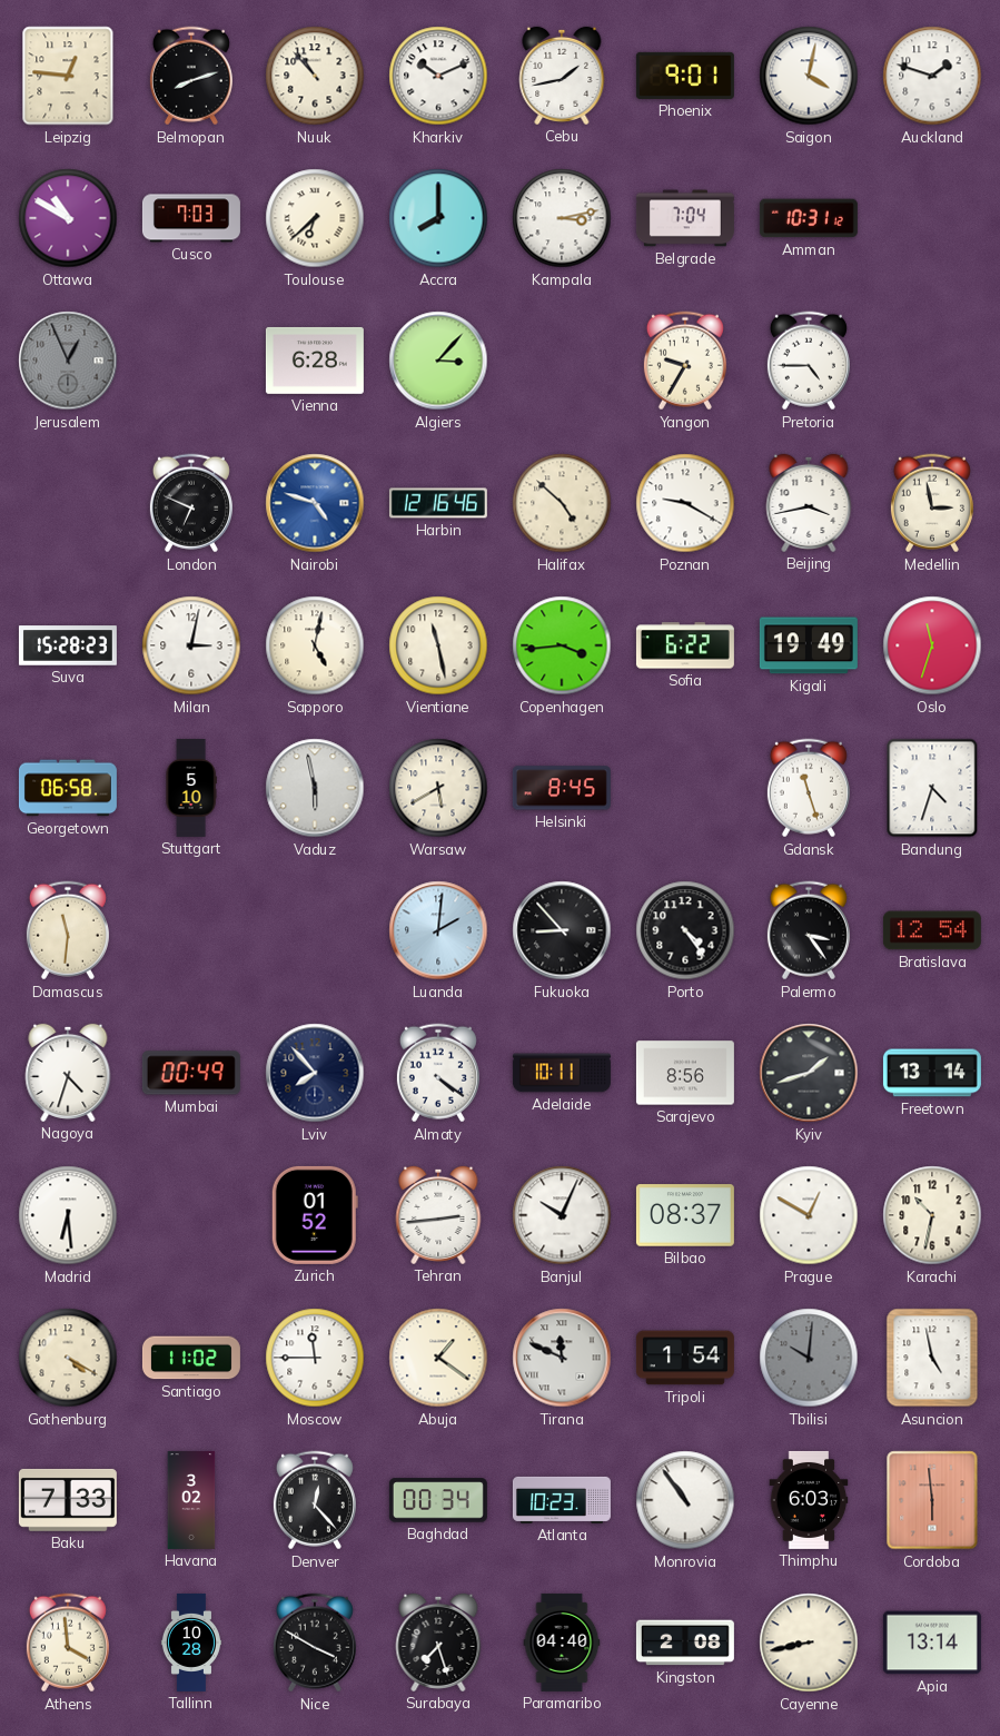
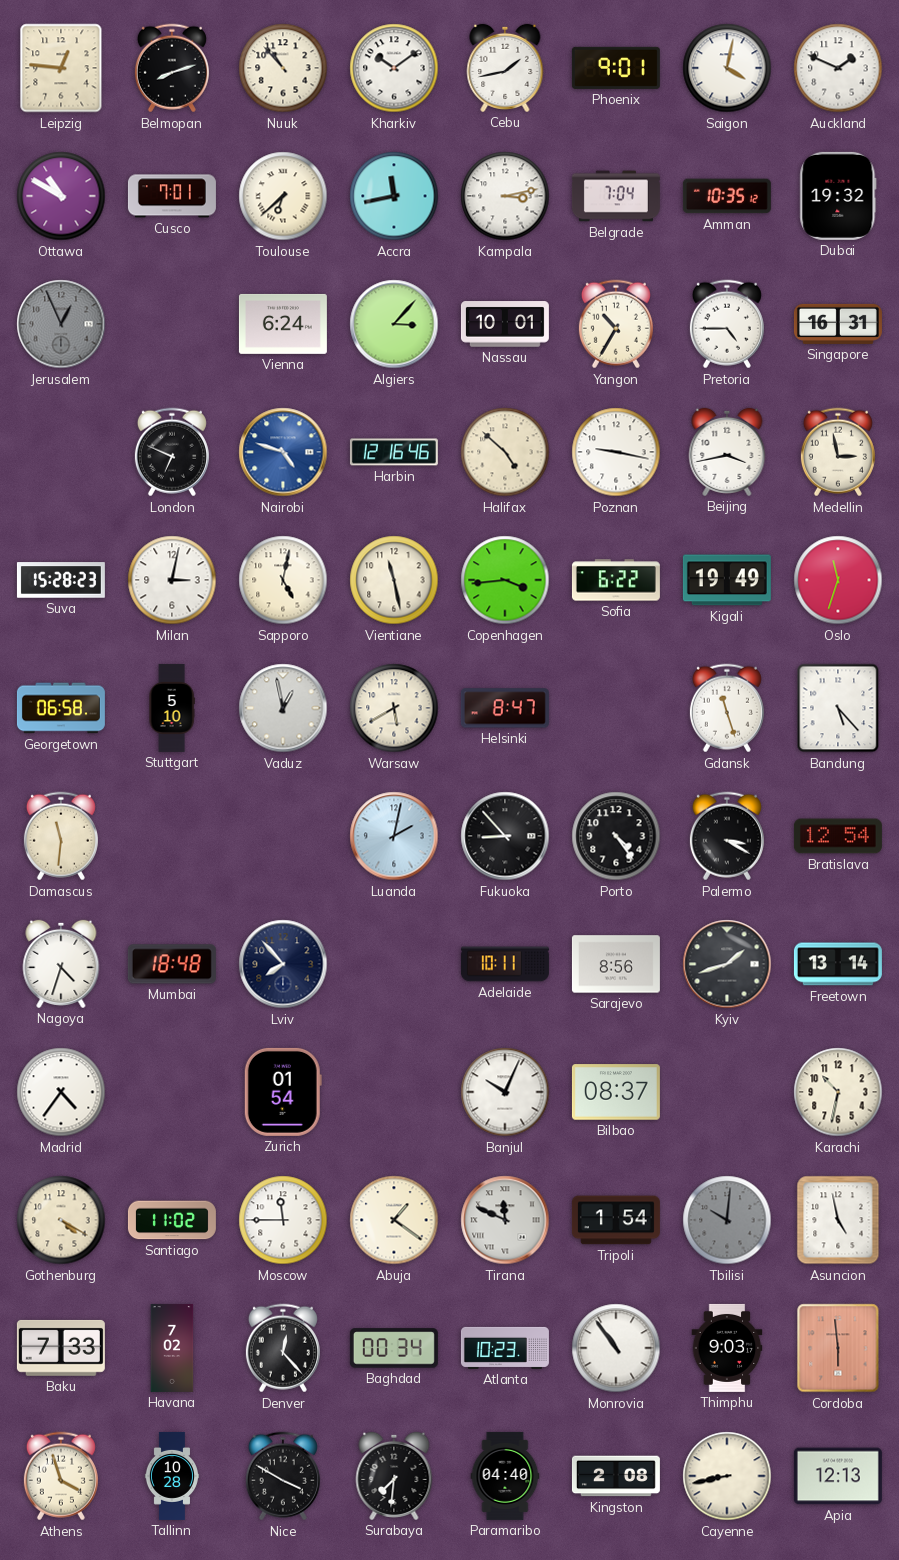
Kharkiv: 10:11 -> 10:09
Auckland: 1:48 -> 1:49
Cusco: 7:03 -> 7:01
Accra: 8:00 -> 11:43
Amman: 10:31 -> 10:35
Dubai: none -> 19:32
Vienna: 6:28 -> 6:24
Nassau: none -> 10:01
Yangon: 9:35 -> 10:35
Singapore: none -> 16:31
Poznan: 9:20 -> 9:17
Vaduz: 5:58 -> 12:58
Helsinki: 8:45 -> 8:47
Bandung: 4:33 -> 5:23
Luanda: 2:01 -> 2:02
Palermo: 3:24 -> 3:20
Mumbai: 00:49 -> 18:48
Almaty: 4:21 -> none
Madrid: 6:29 -> 4:36
Zurich: 01:52 -> 01:54
Tehran: 2:44 -> none
Prague: 12:50 -> none
Havana: 3:02 -> 7:02
Thimphu: 6:03 -> 9:03
Athens: 3:59 -> 3:57
Surabaya: 7:27 -> 7:31
Apia: 13:14 -> 12:13
